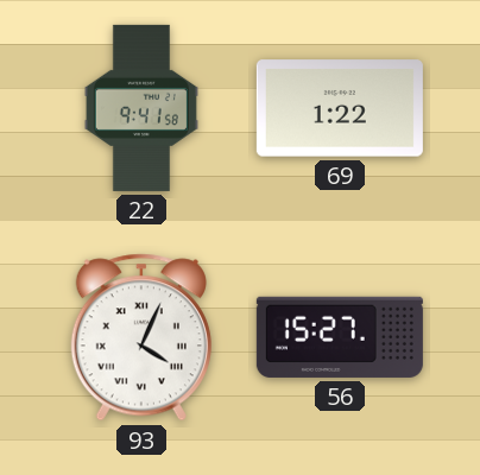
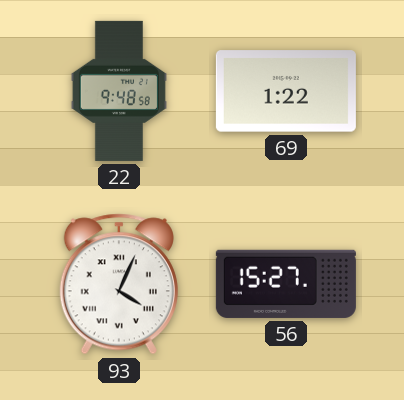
22: 9:41 -> 9:48
